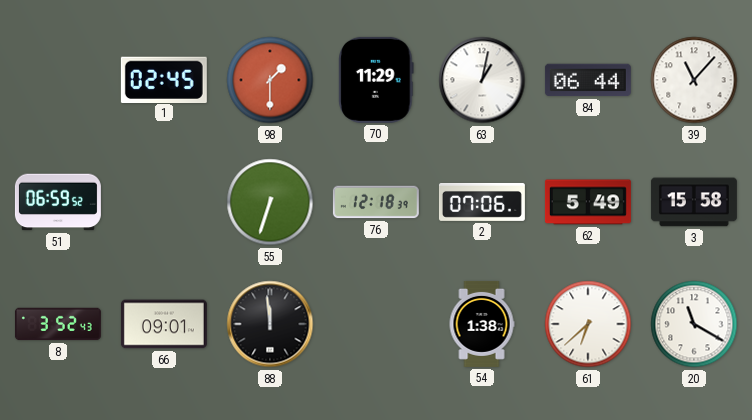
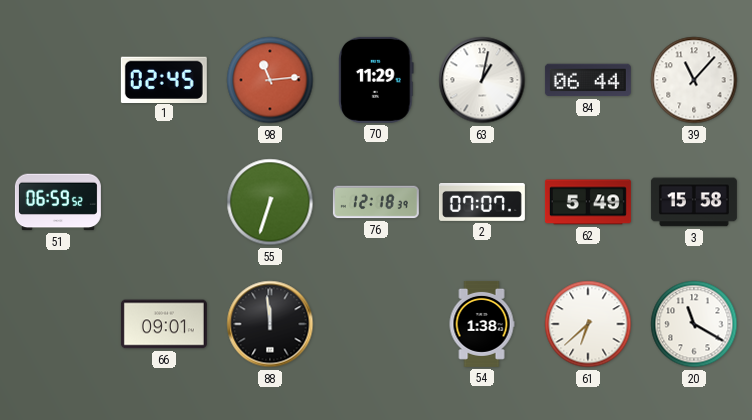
98: 1:30 -> 11:14
2: 07:06 -> 07:07
8: 3:52 -> none
